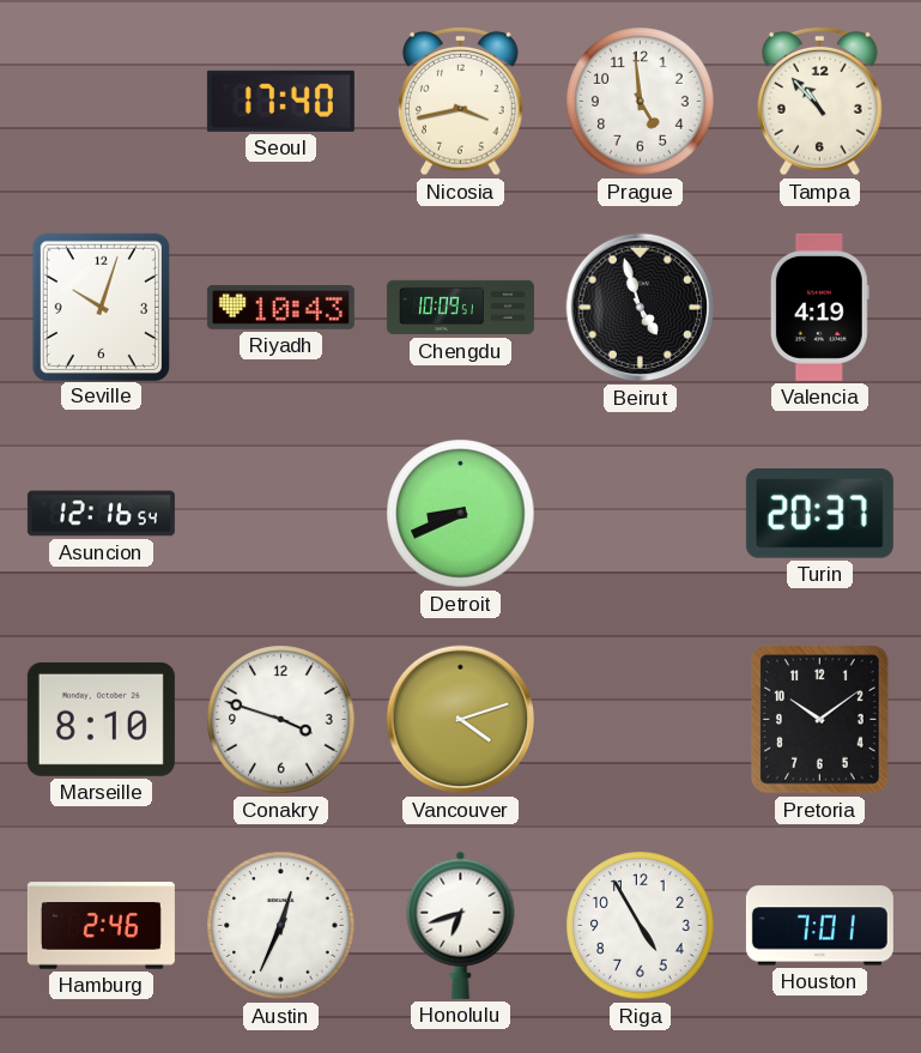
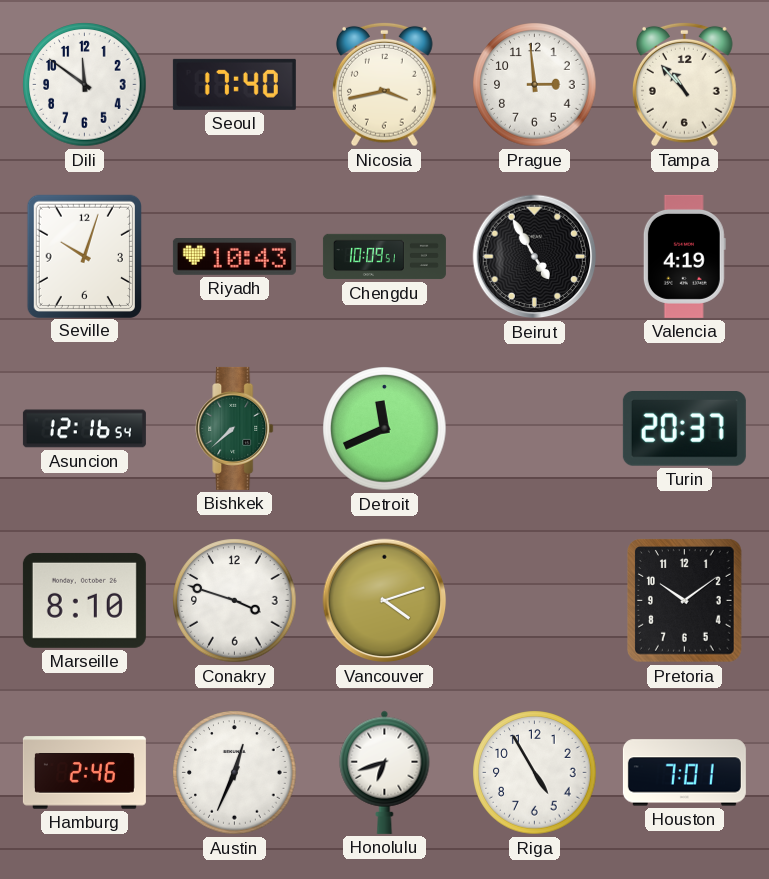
Dili: none -> 11:51
Prague: 4:59 -> 2:59
Beirut: 4:57 -> 4:55
Bishkek: none -> 7:38
Detroit: 8:41 -> 11:41
